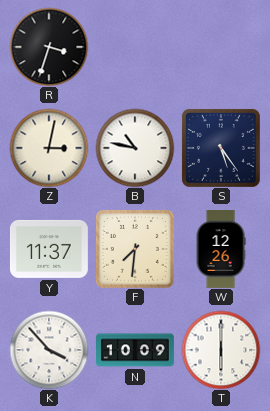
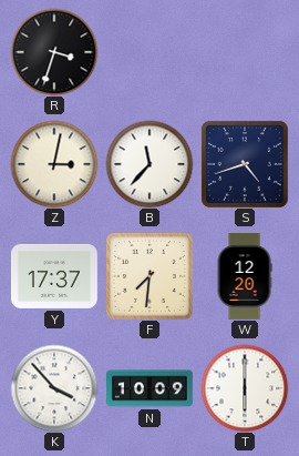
B: 10:47 -> 11:37
S: 5:24 -> 4:42
Y: 11:37 -> 17:37
W: 12:26 -> 12:20
